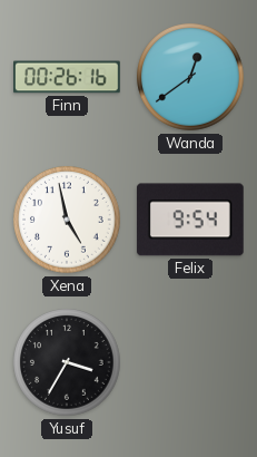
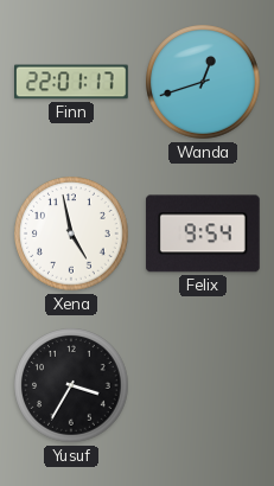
Finn: 00:26 -> 22:01
Wanda: 12:39 -> 12:42
